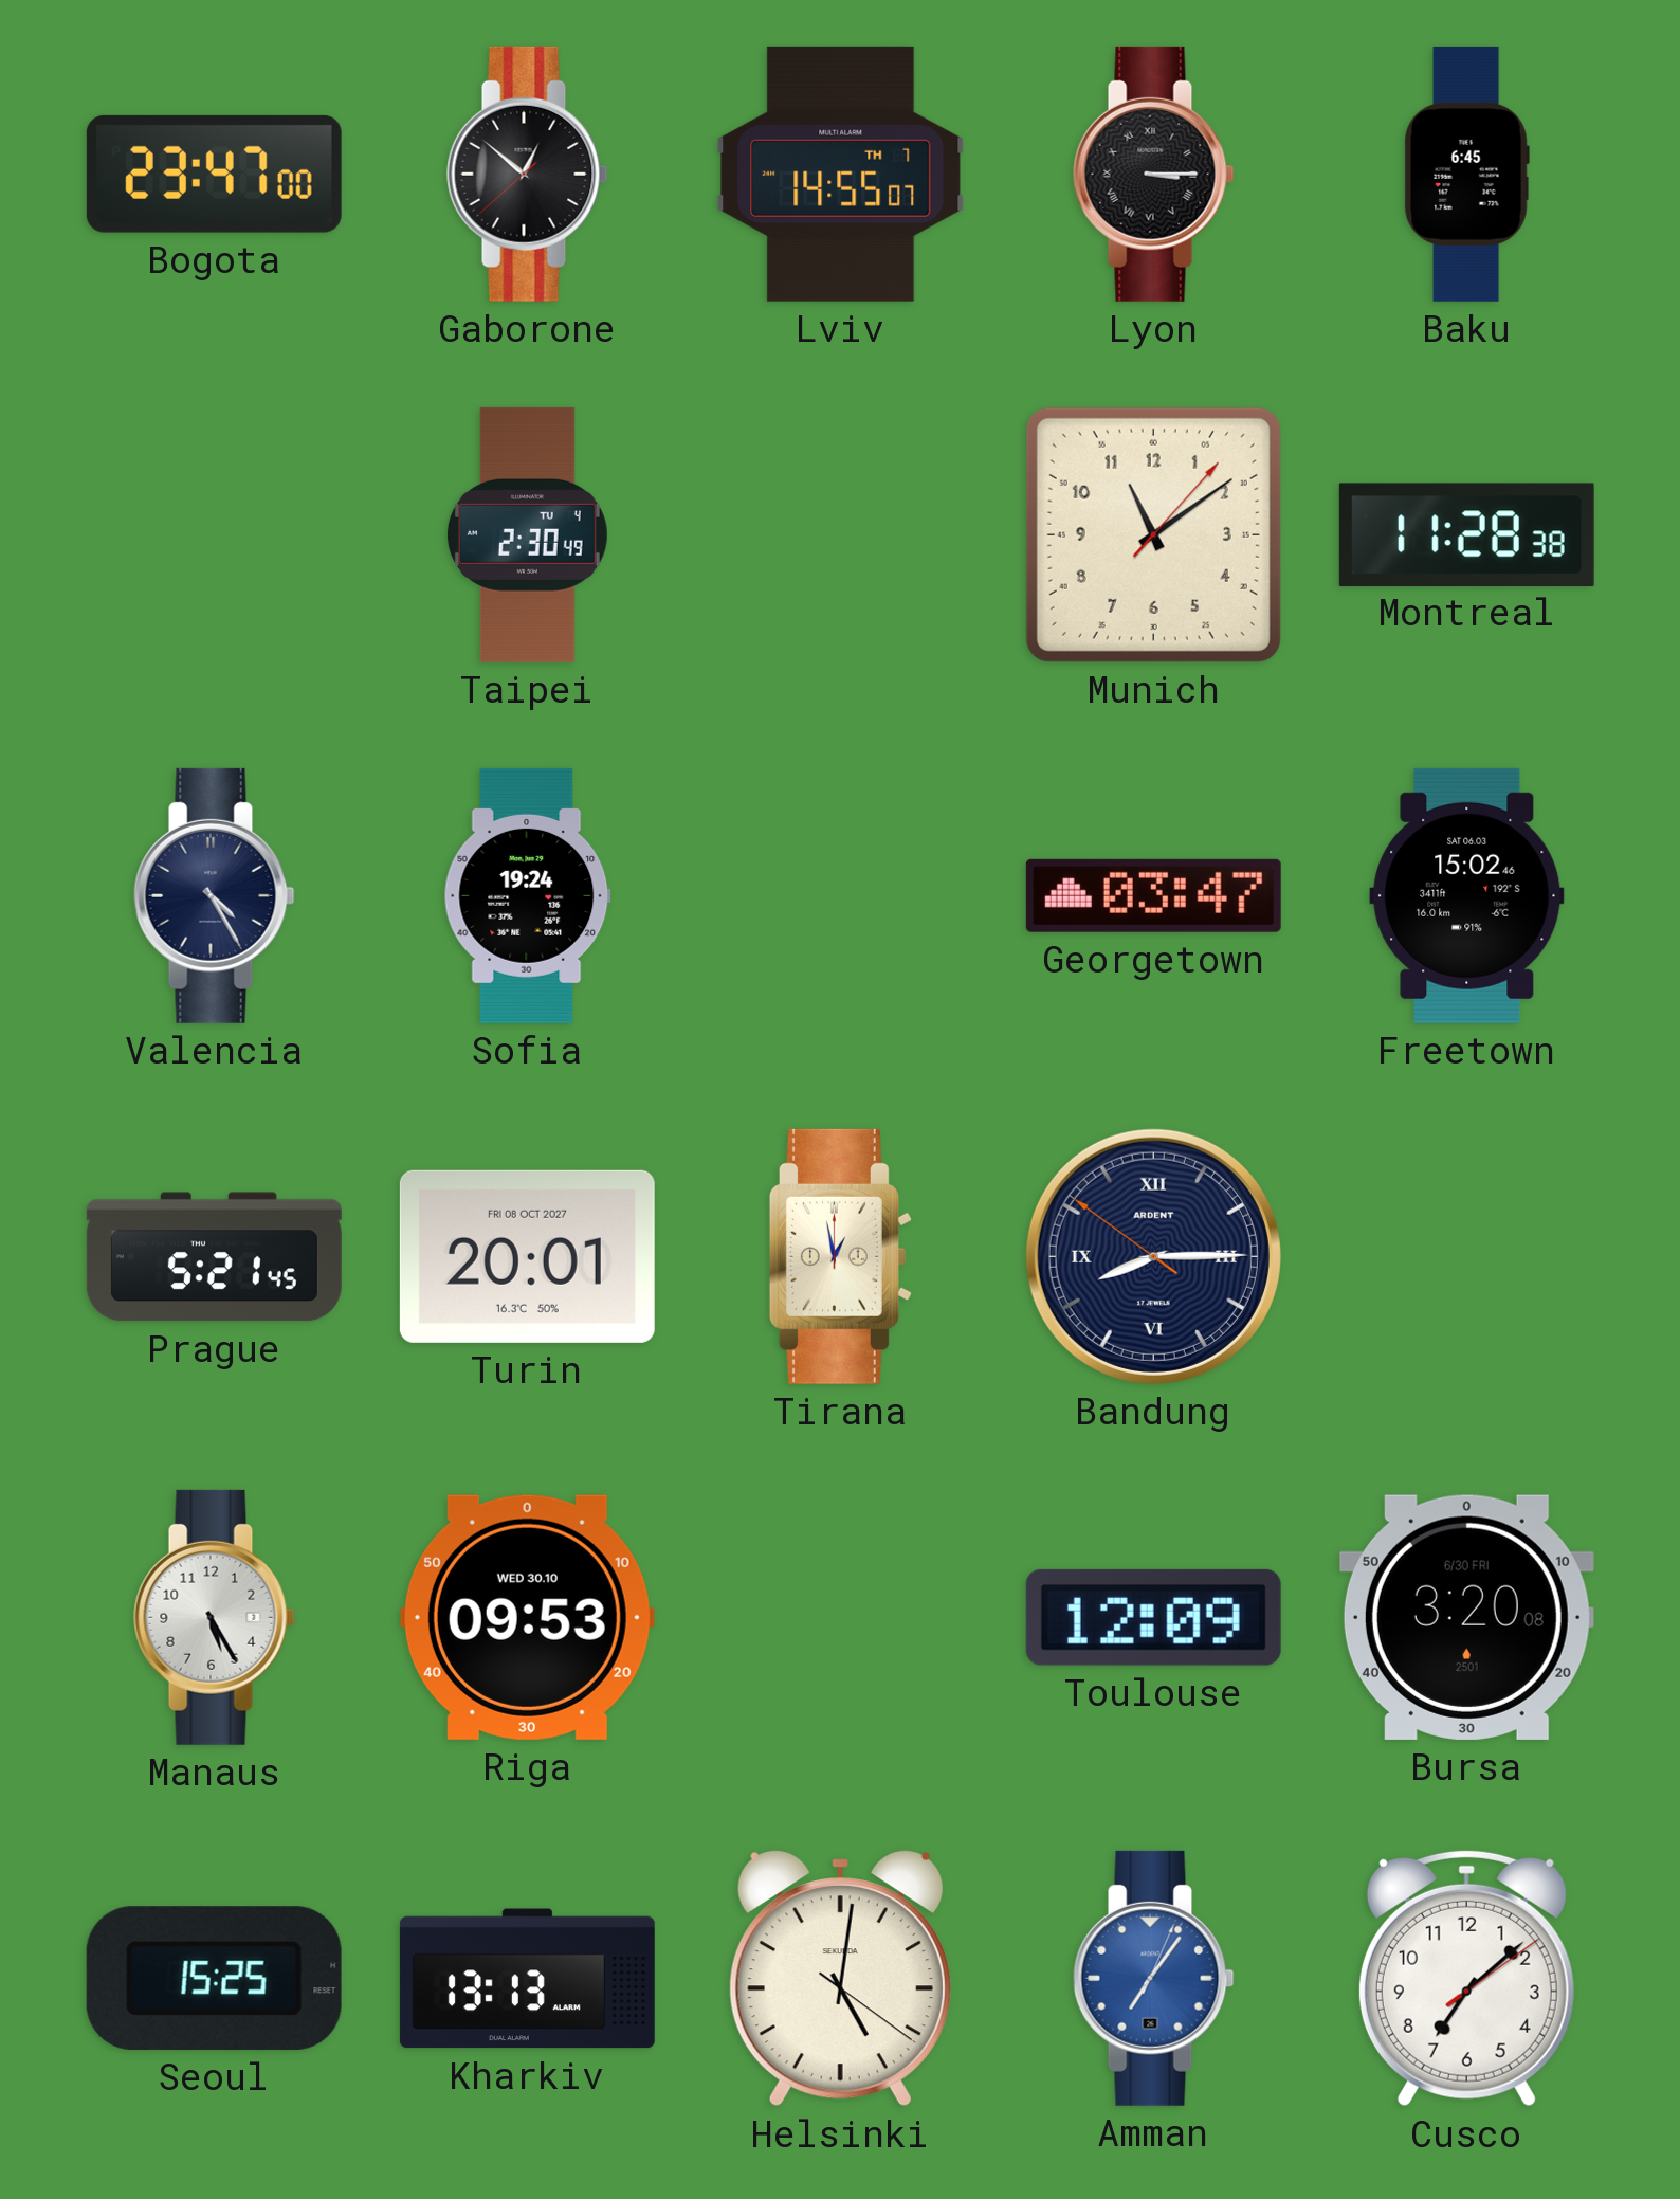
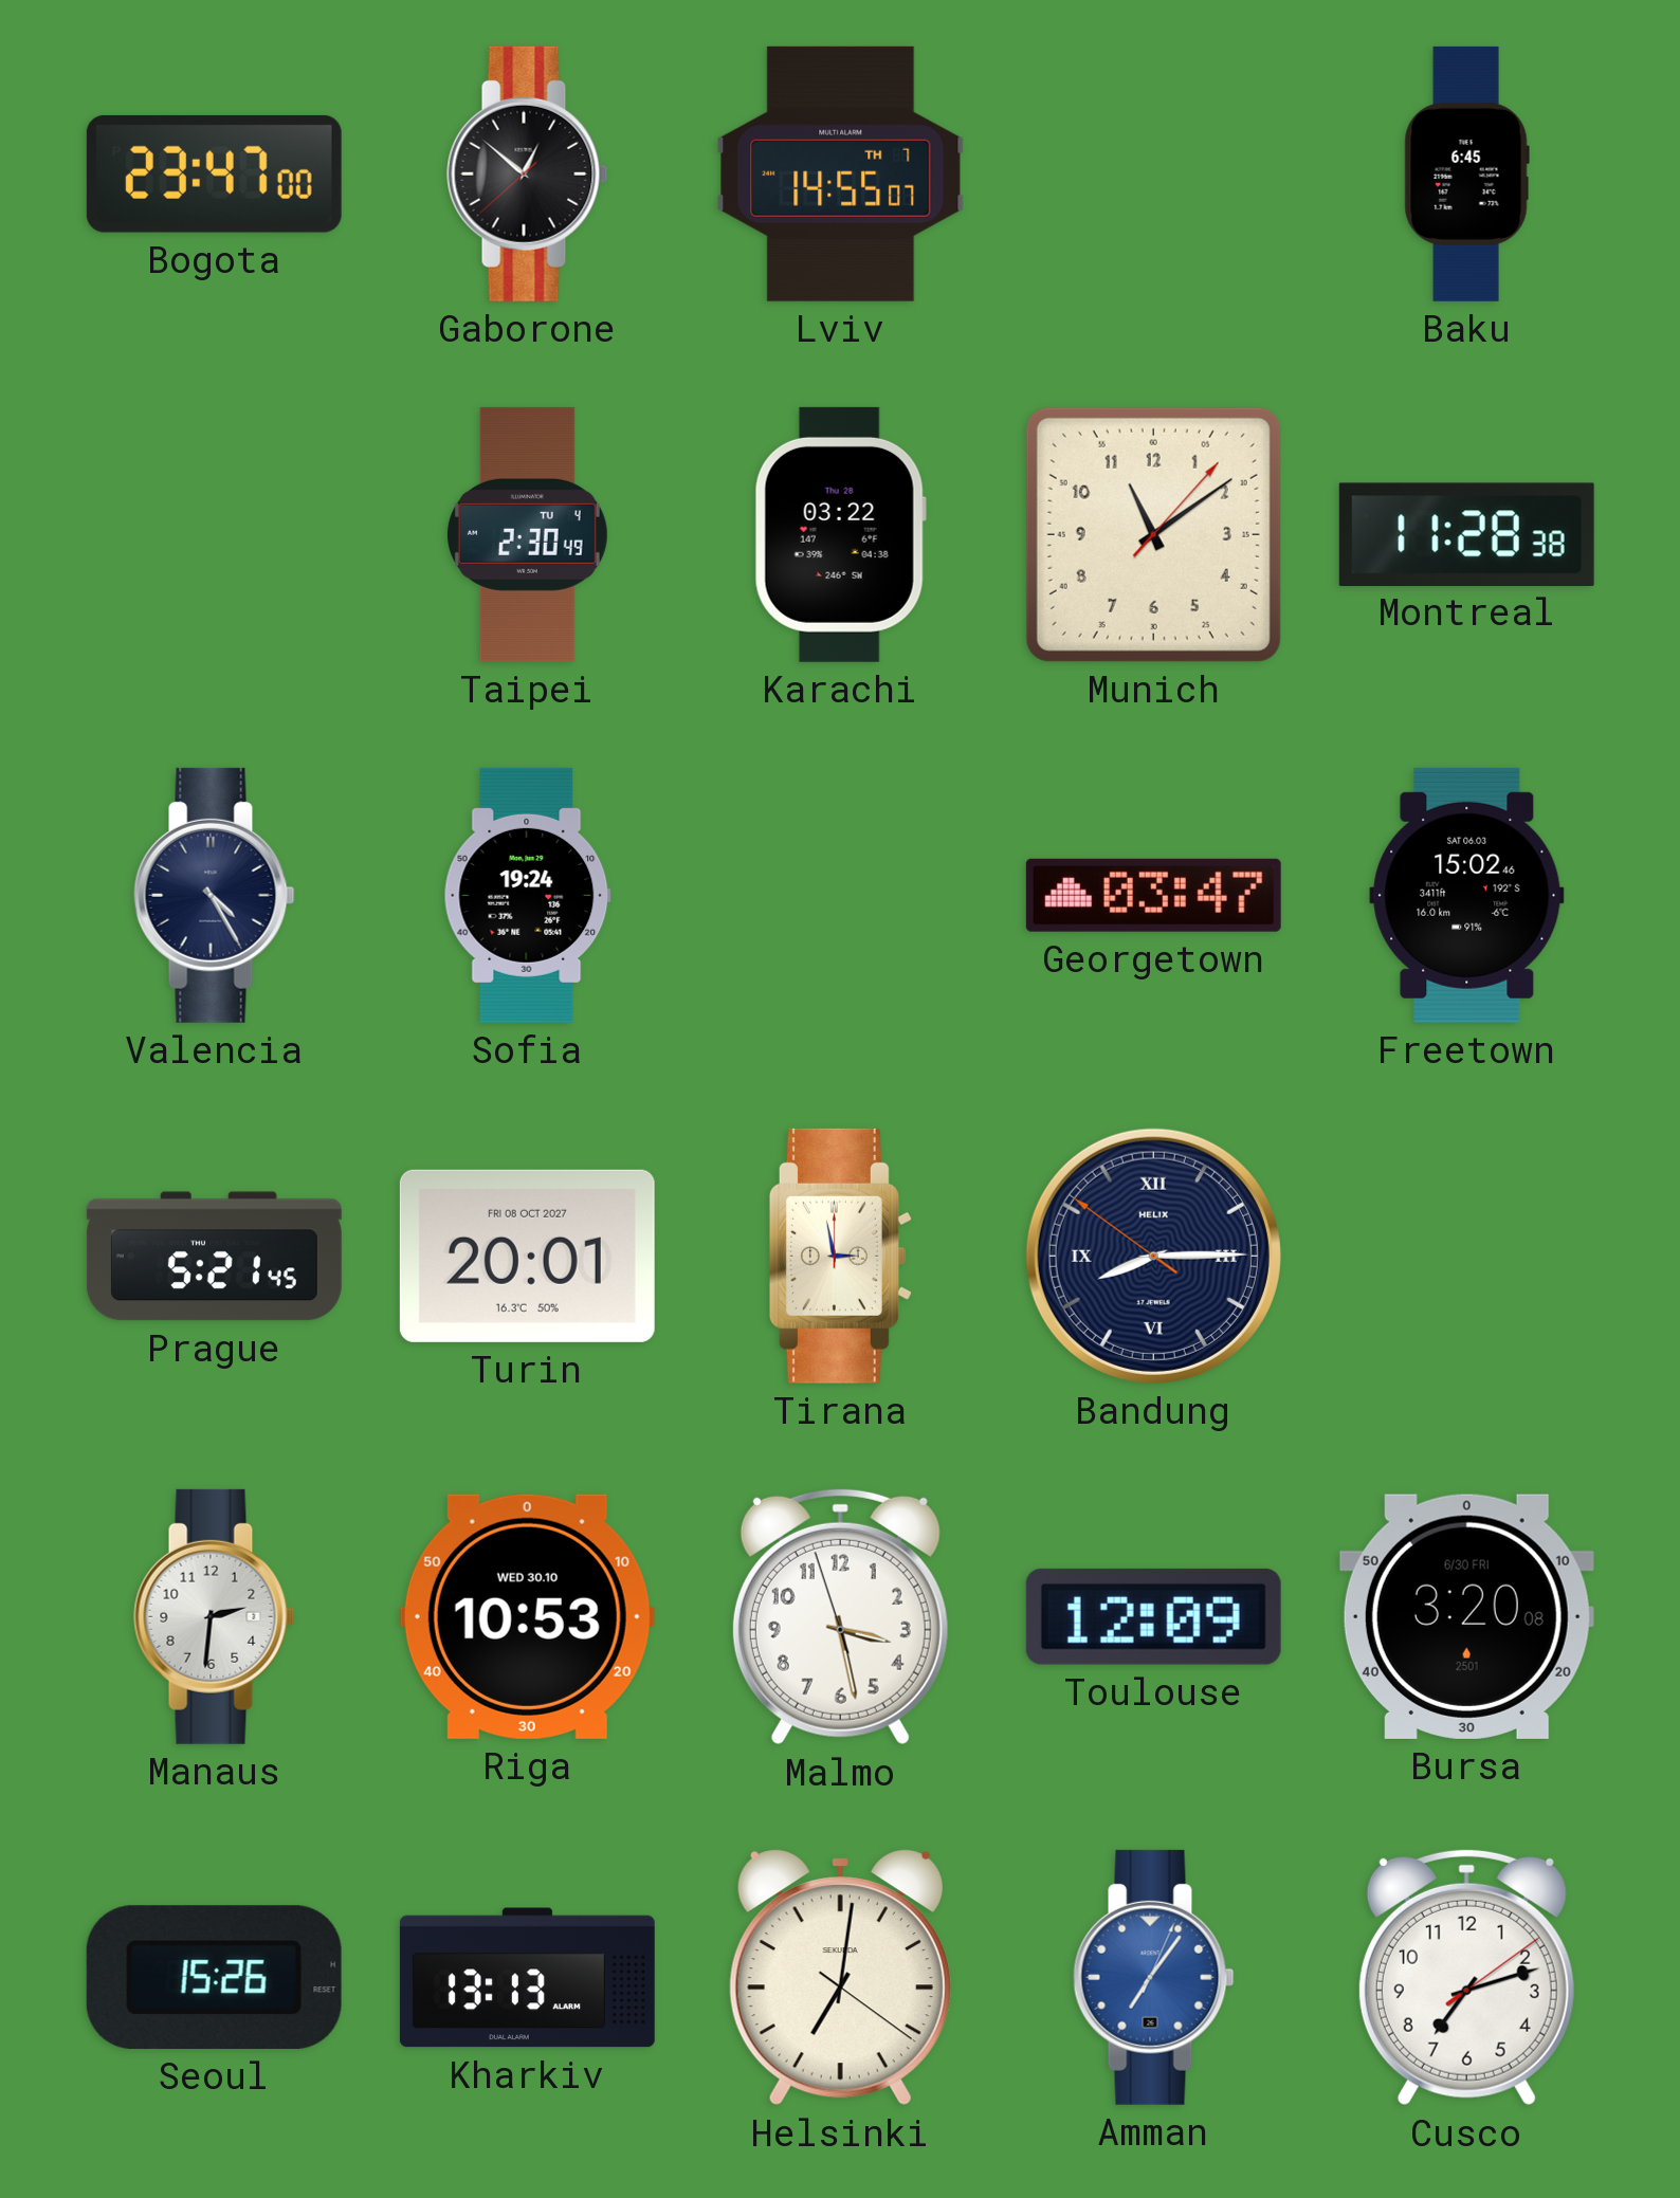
Lyon: 3:15 -> none
Karachi: none -> 03:22
Tirana: 12:58 -> 2:58
Bandung brand: ARDENT -> HELIX
Manaus: 5:25 -> 2:31
Riga: 09:53 -> 10:53
Malmo: none -> 3:27
Seoul: 15:25 -> 15:26
Helsinki: 5:01 -> 7:01
Cusco: 7:08 -> 7:12
